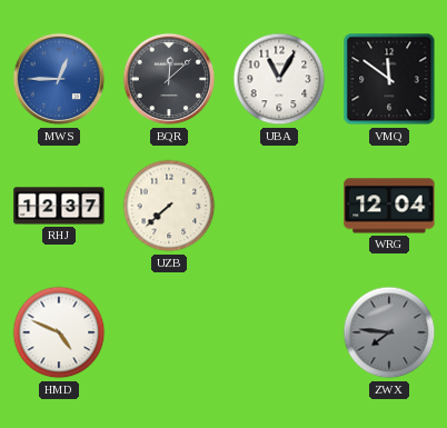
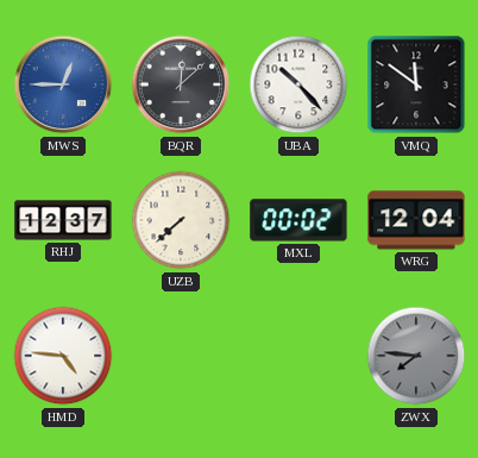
UBA: 11:05 -> 10:23
MXL: none -> 00:02
HMD: 4:49 -> 4:46
